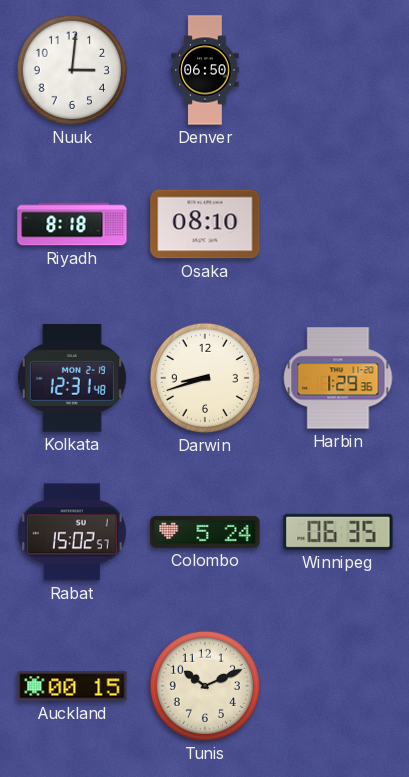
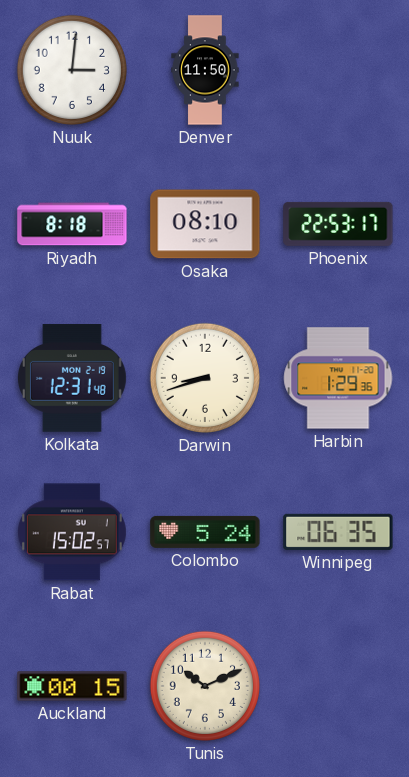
Denver: 06:50 -> 11:50
Phoenix: none -> 22:53
